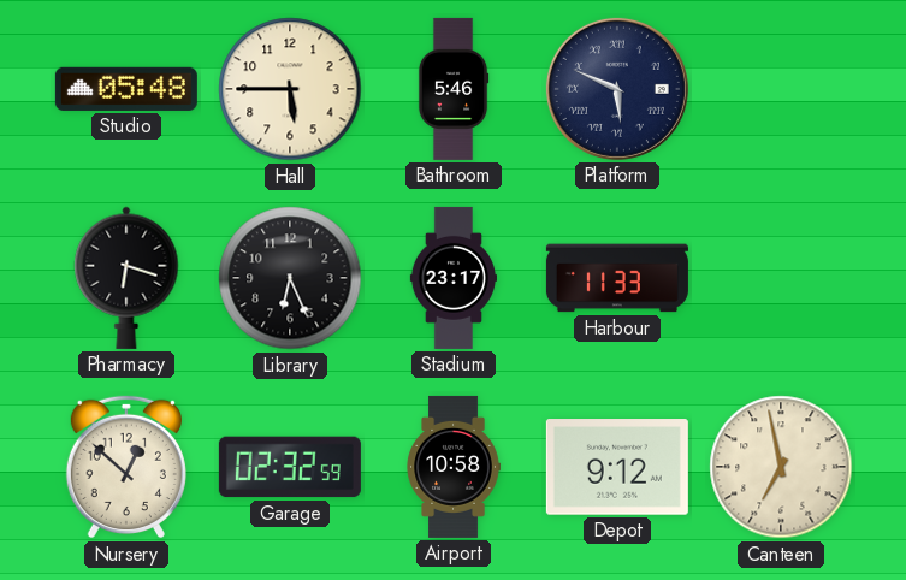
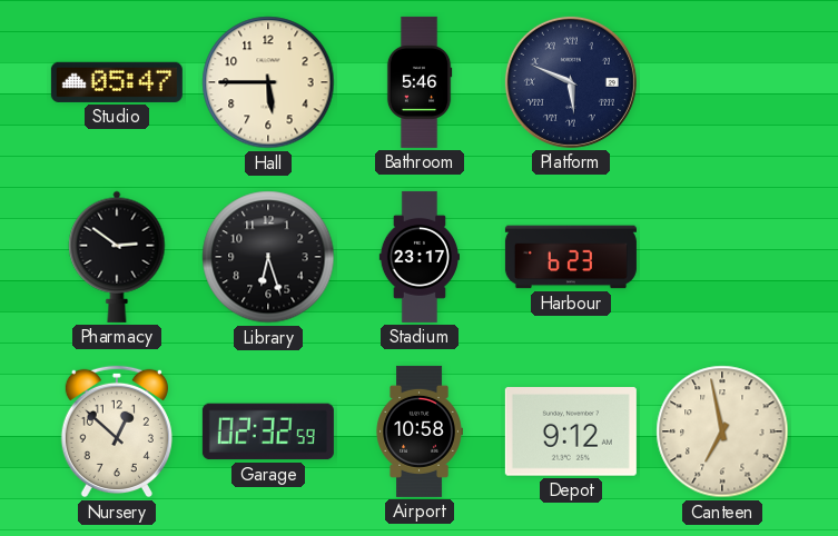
Studio: 05:48 -> 05:47
Pharmacy: 6:18 -> 2:51
Library: 6:26 -> 6:27
Harbour: 11:33 -> 6:23
